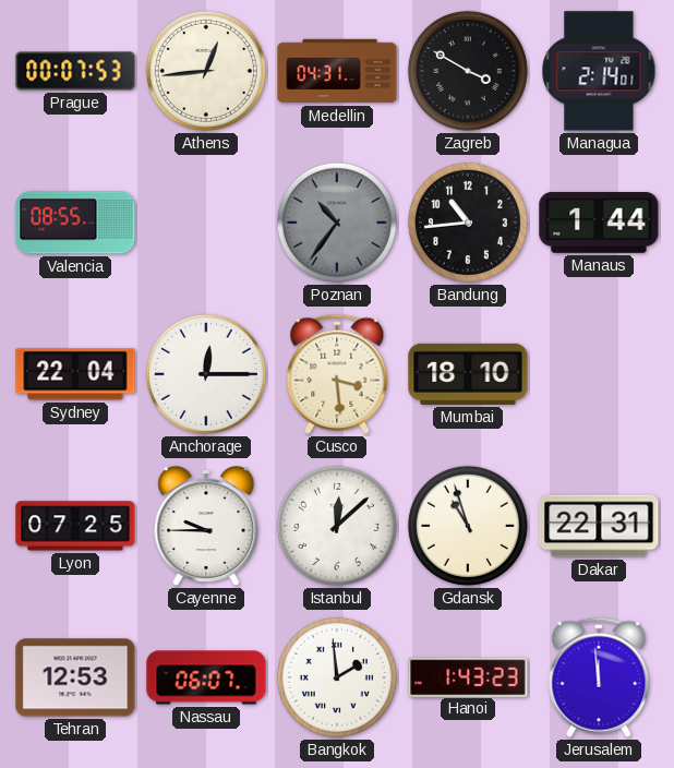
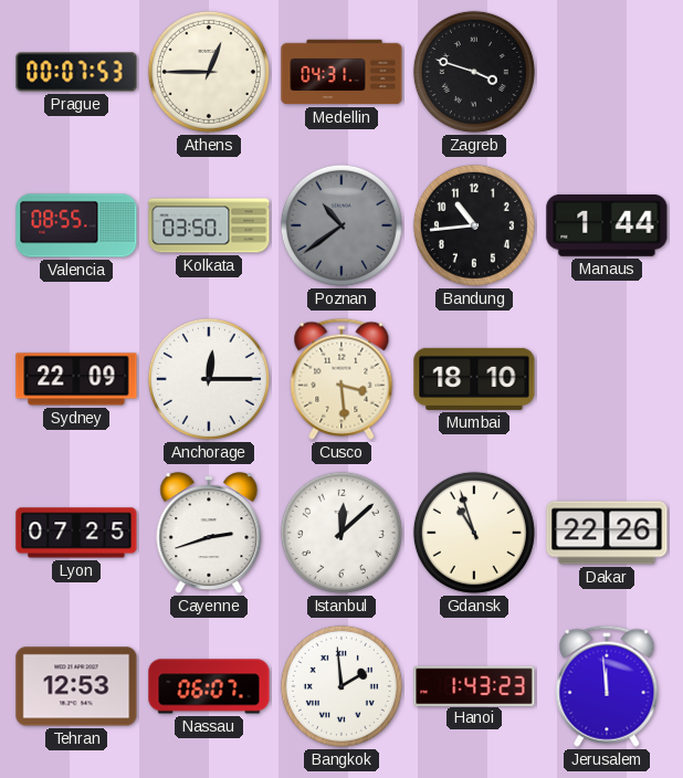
Athens: 12:44 -> 12:45
Zagreb: 3:50 -> 3:48
Managua: 2:14 -> none
Kolkata: none -> 03:50
Poznan: 10:36 -> 10:39
Sydney: 22:04 -> 22:09
Cayenne: 9:45 -> 2:42
Dakar: 22:31 -> 22:26
